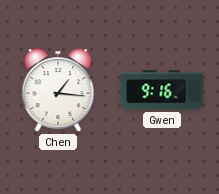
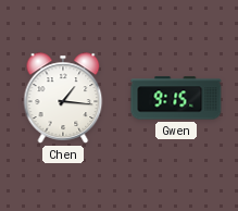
Gwen: 9:16 -> 9:15
